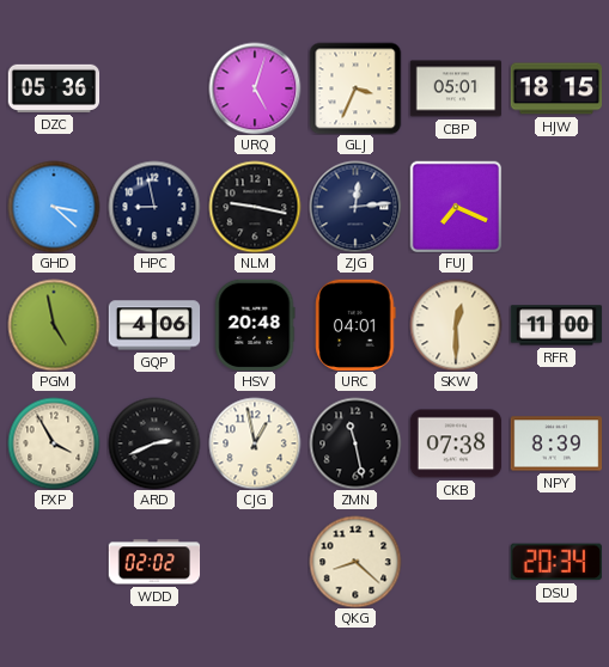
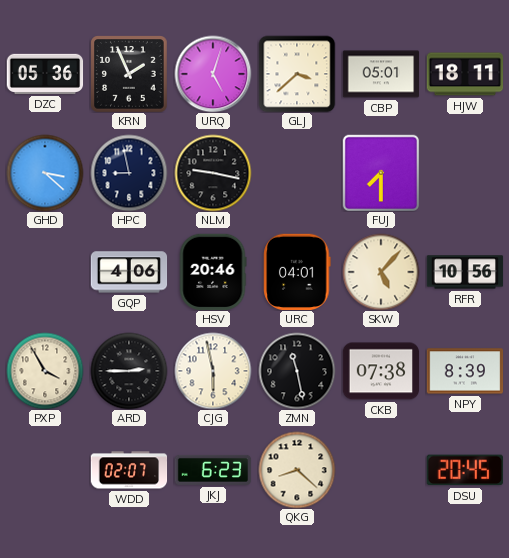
KRN: none -> 1:56
GLJ: 3:34 -> 3:38
HJW: 18:15 -> 18:11
ZJG: 12:14 -> none
FUJ: 7:19 -> 7:30
PGM: 4:58 -> none
HSV: 20:48 -> 20:46
SKW: 12:30 -> 5:07
RFR: 11:00 -> 10:56
ARD: 2:41 -> 2:45
CJG: 12:58 -> 5:58
WDD: 02:02 -> 02:07
JKJ: none -> 6:23
DSU: 20:34 -> 20:45
